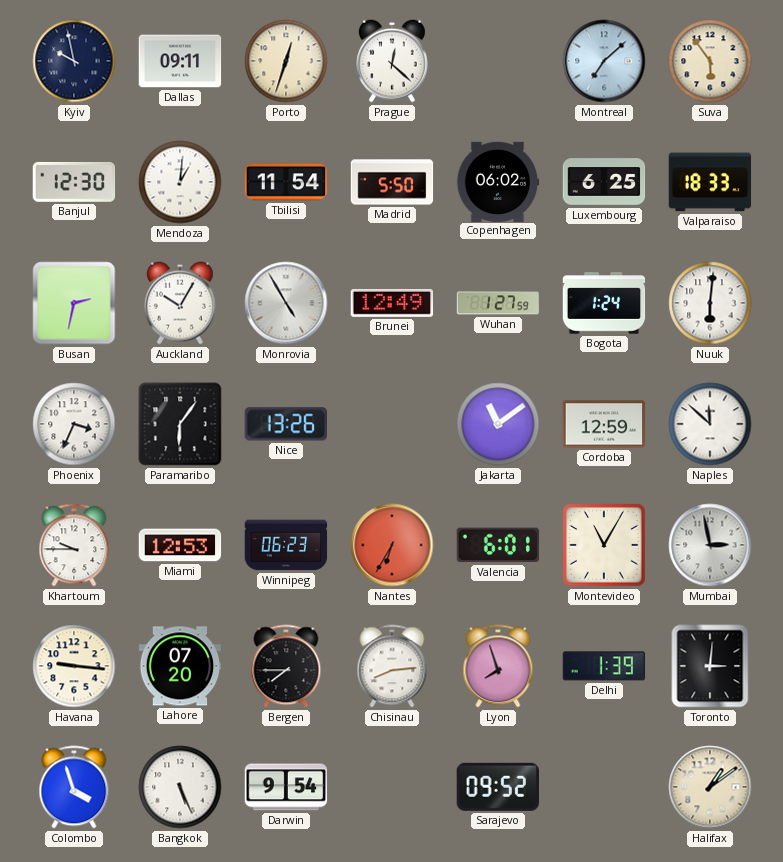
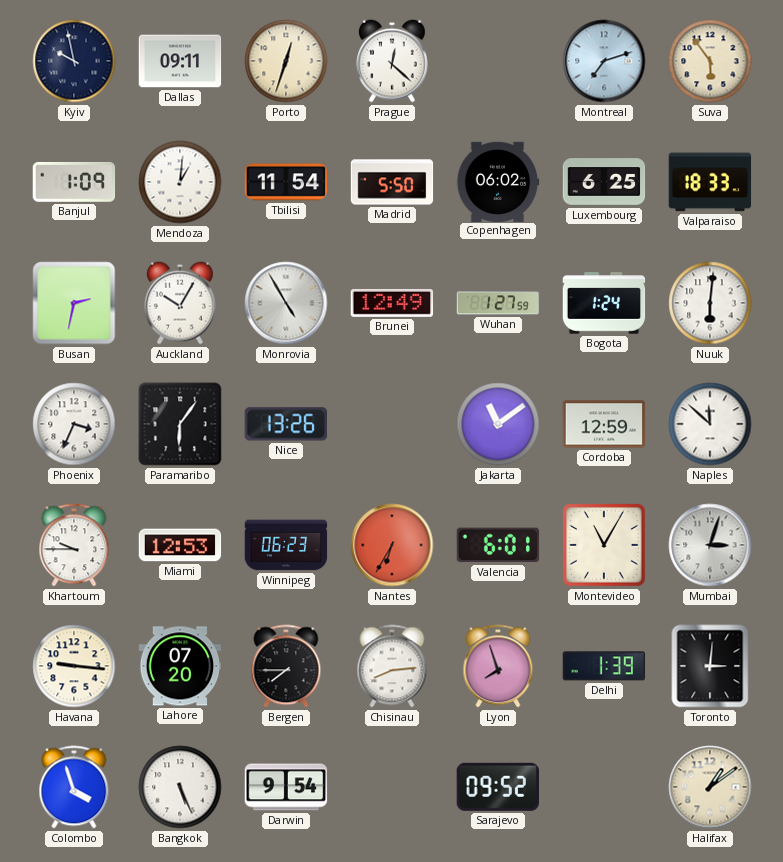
Montreal: 7:08 -> 7:12
Banjul: 12:30 -> 1:09
Mumbai: 2:58 -> 3:03
